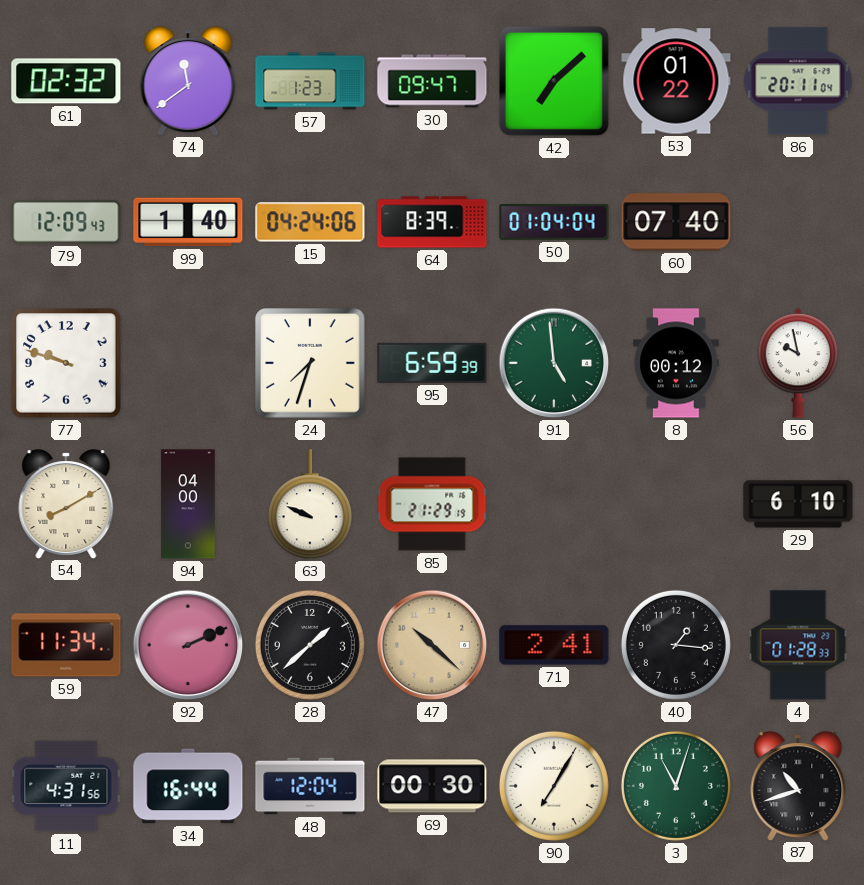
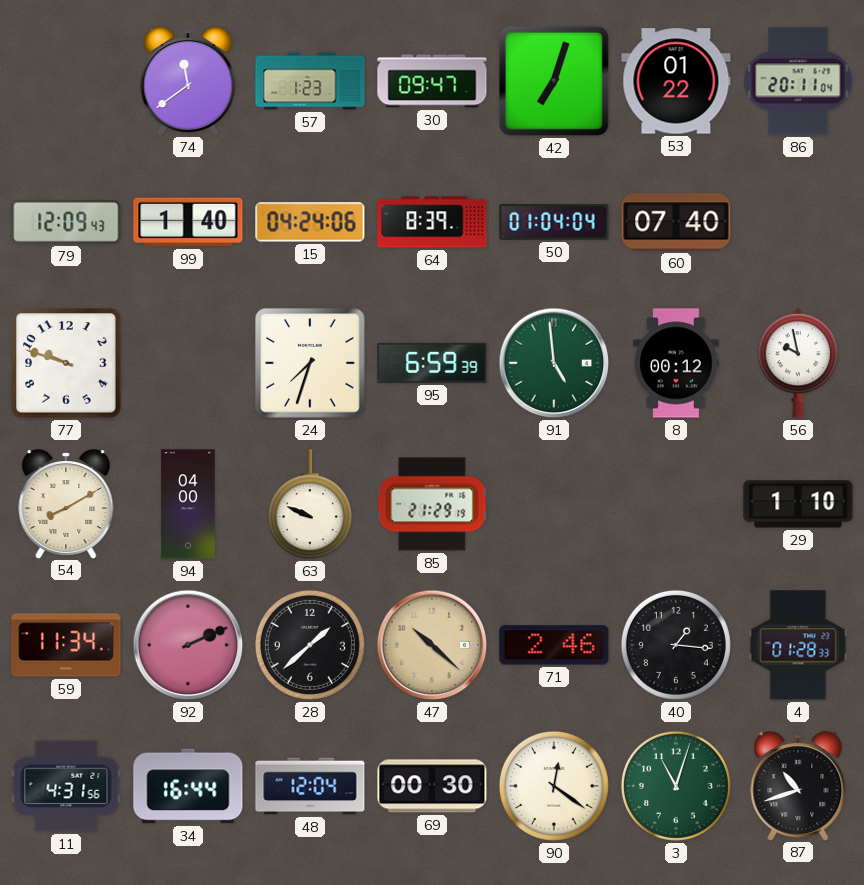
61: 02:32 -> none
42: 7:08 -> 7:03
29: 6:10 -> 1:10
71: 2:41 -> 2:46
90: 7:05 -> 12:21
